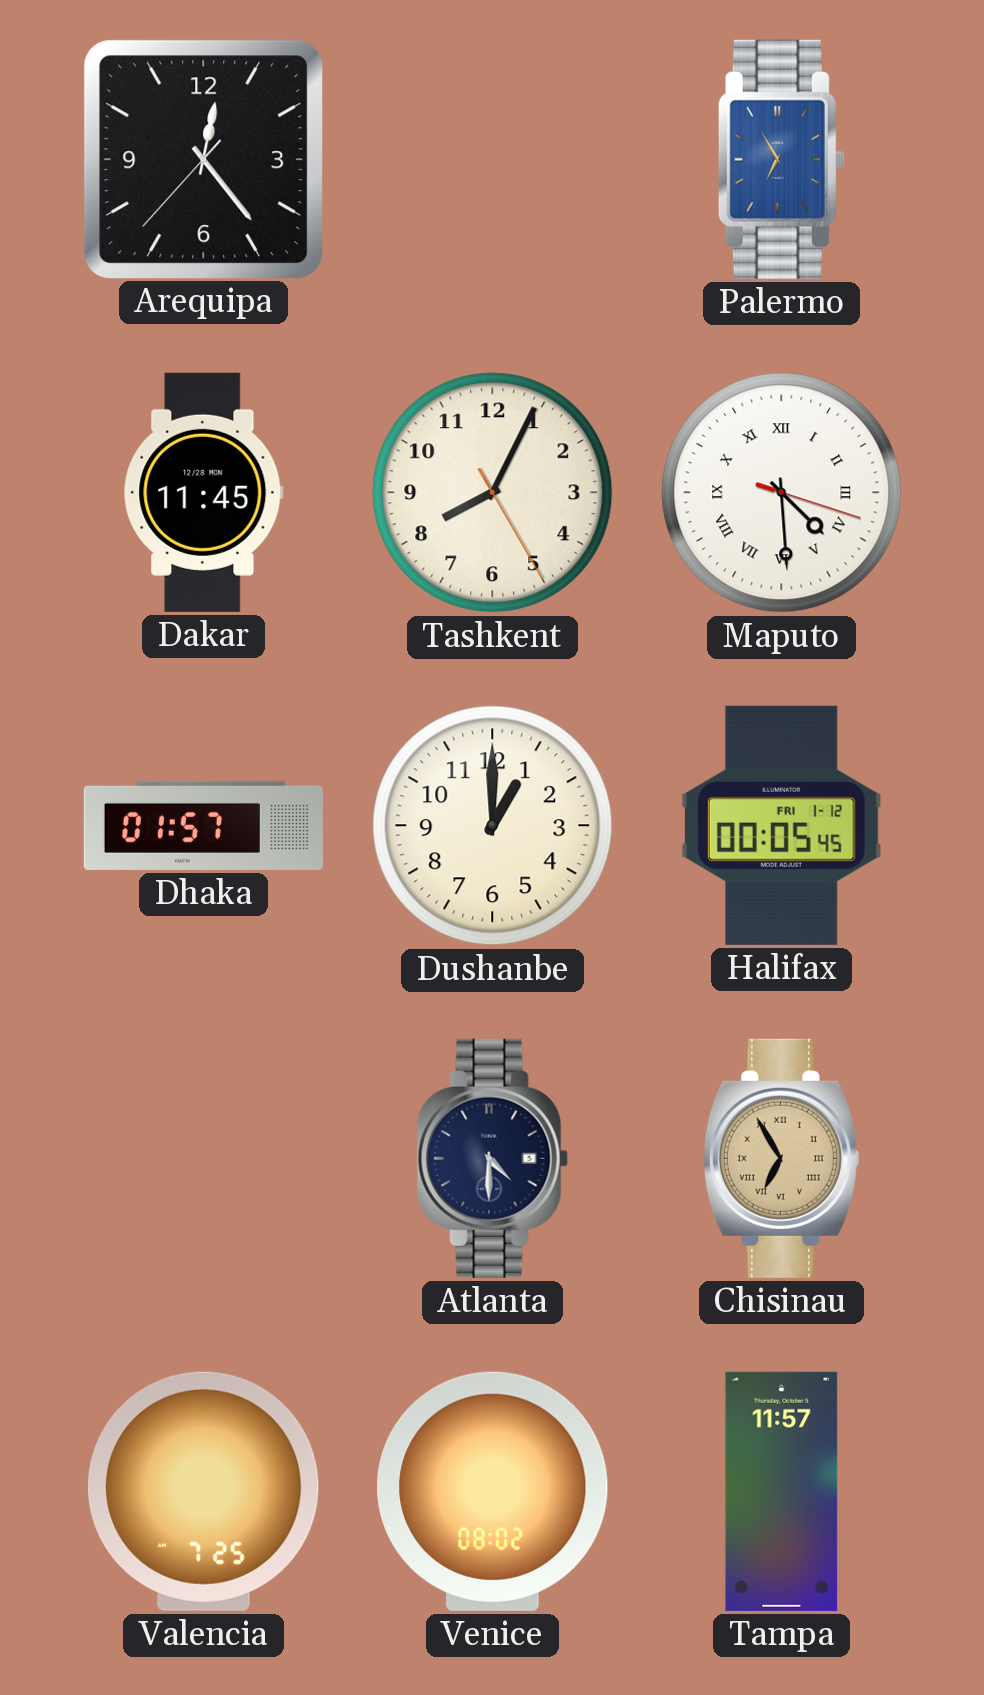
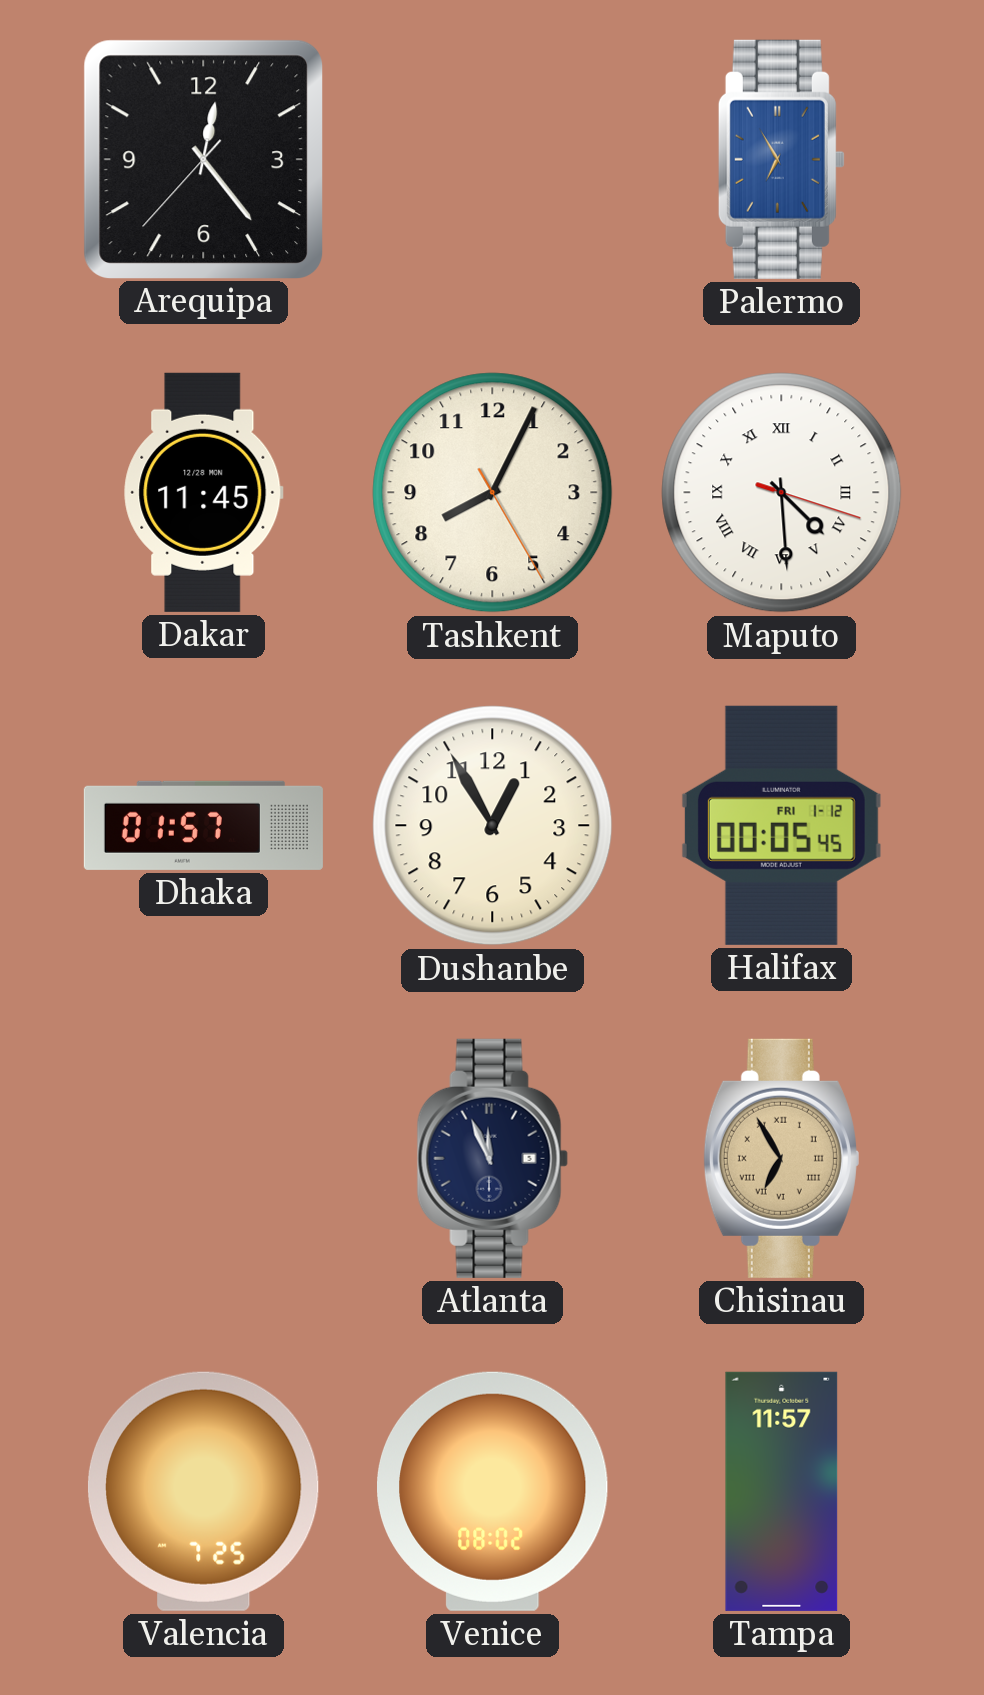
Dushanbe: 1:00 -> 12:55
Atlanta: 4:30 -> 11:56
